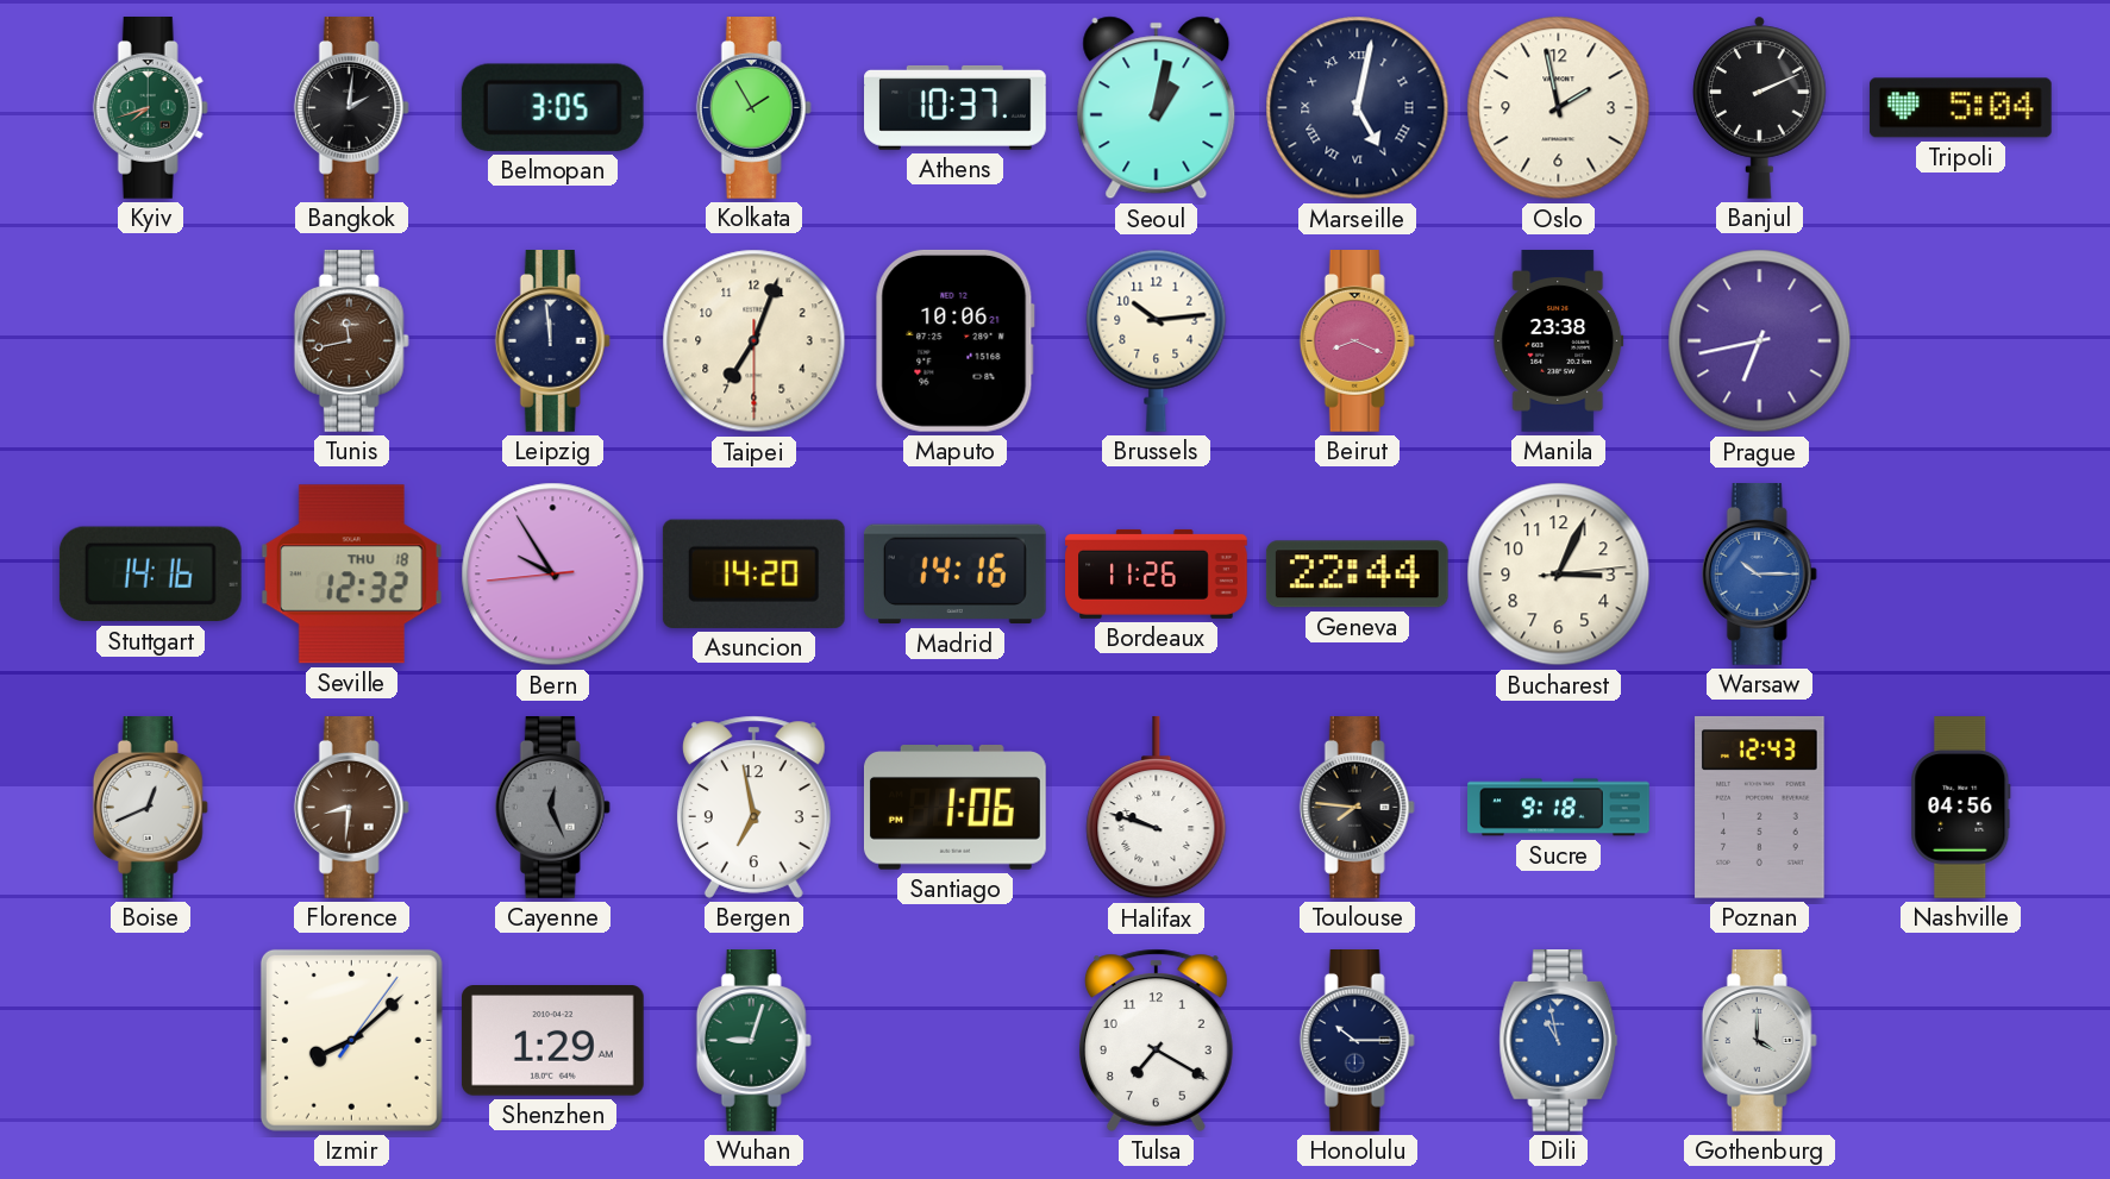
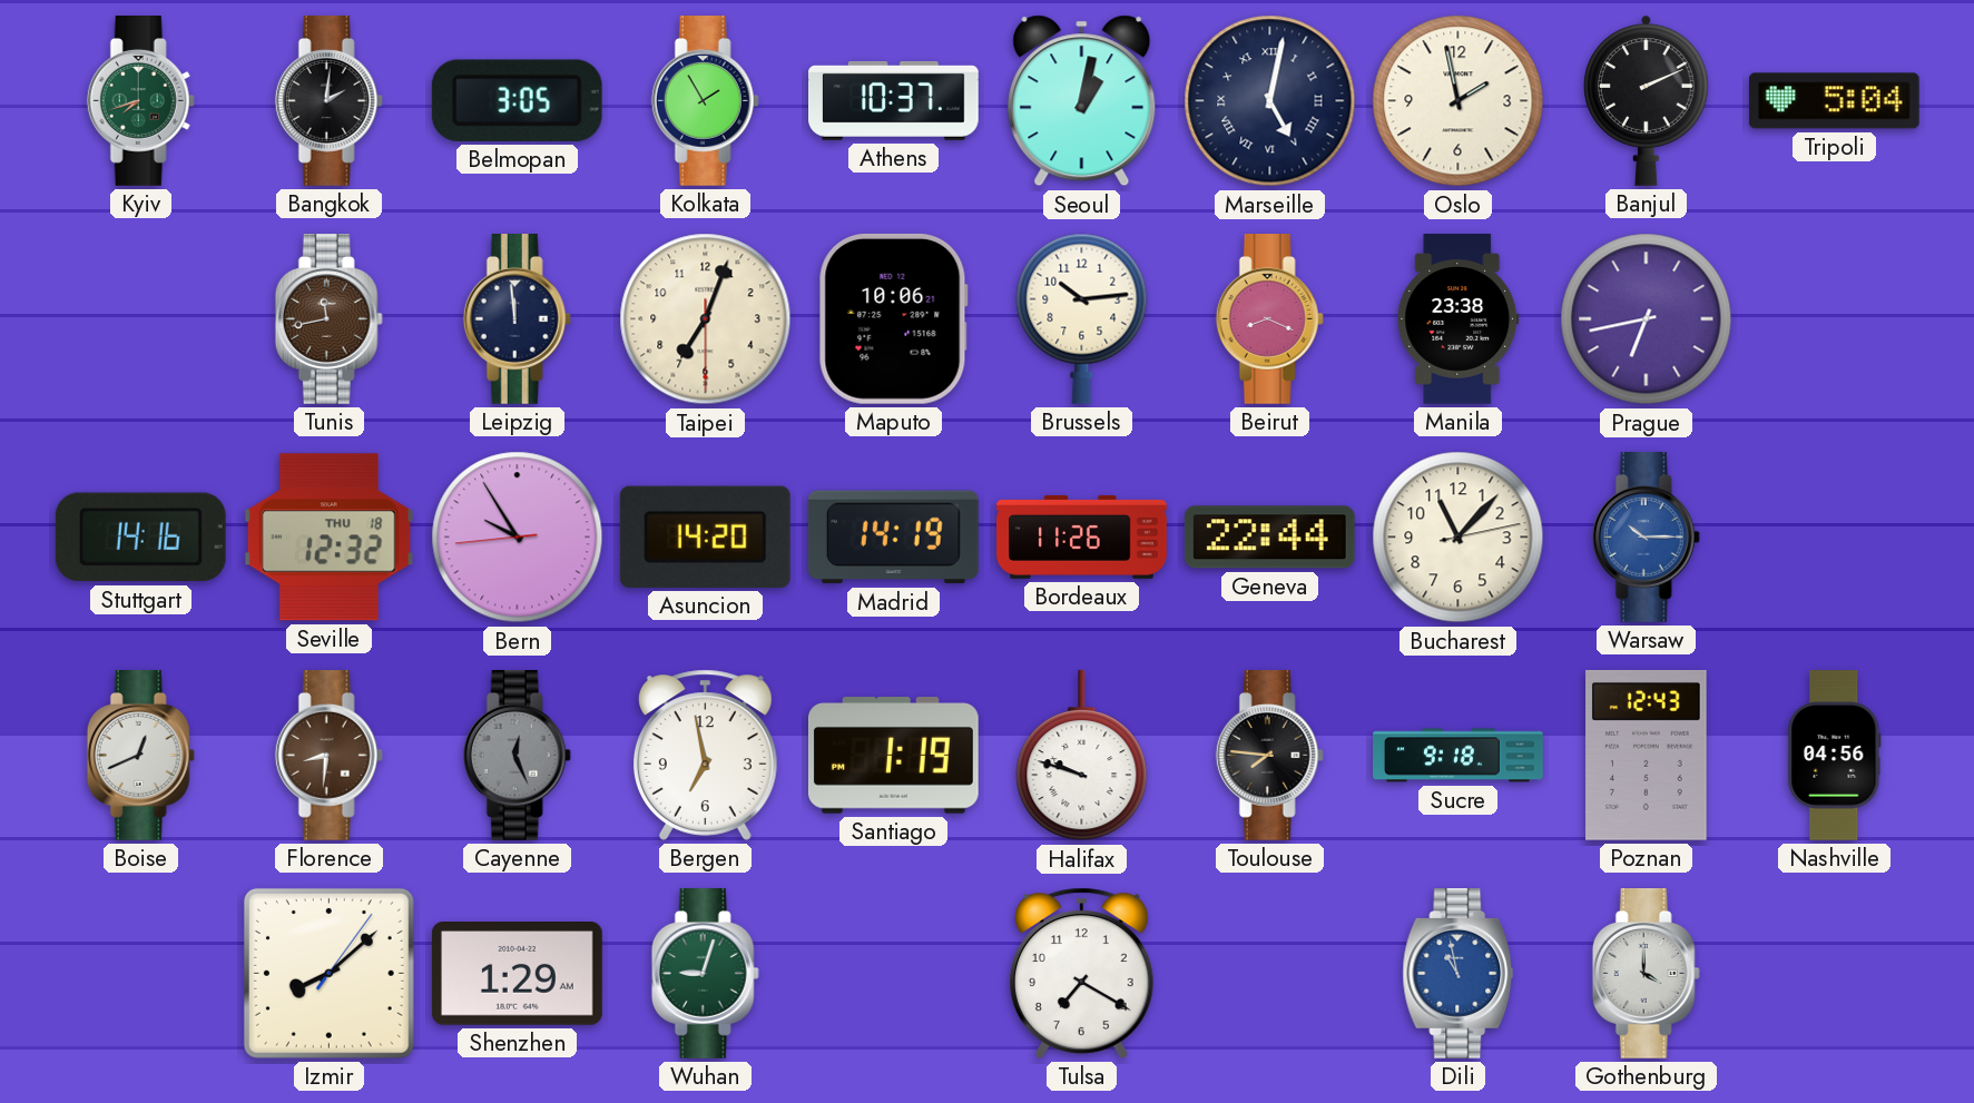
Madrid: 14:16 -> 14:19
Bucharest: 3:04 -> 11:07
Santiago: 1:06 -> 1:19
Honolulu: 10:15 -> none
